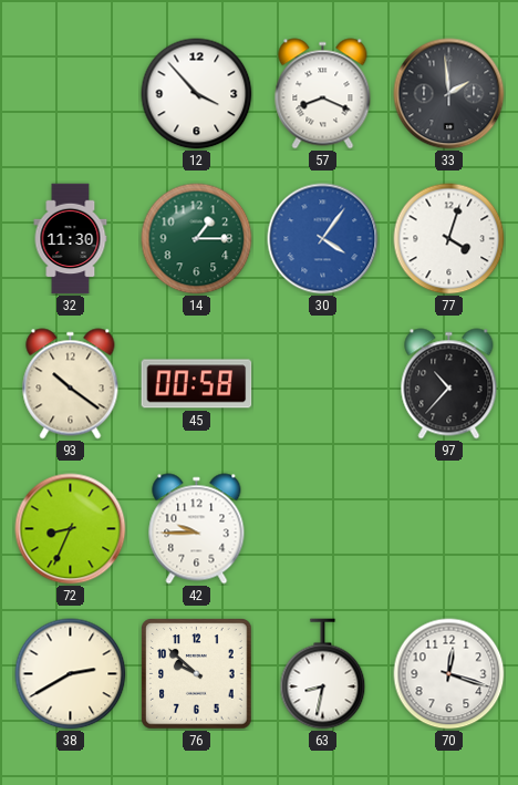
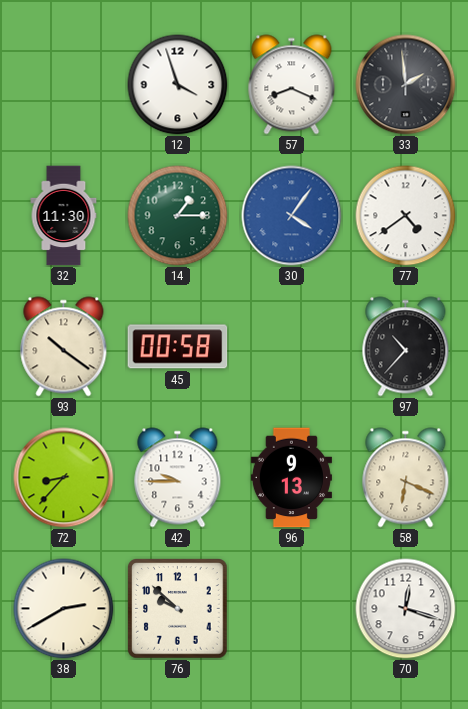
12: 3:53 -> 3:57
77: 4:03 -> 4:39
72: 8:34 -> 8:37
96: none -> 9:13
58: none -> 6:19
63: 8:32 -> none
